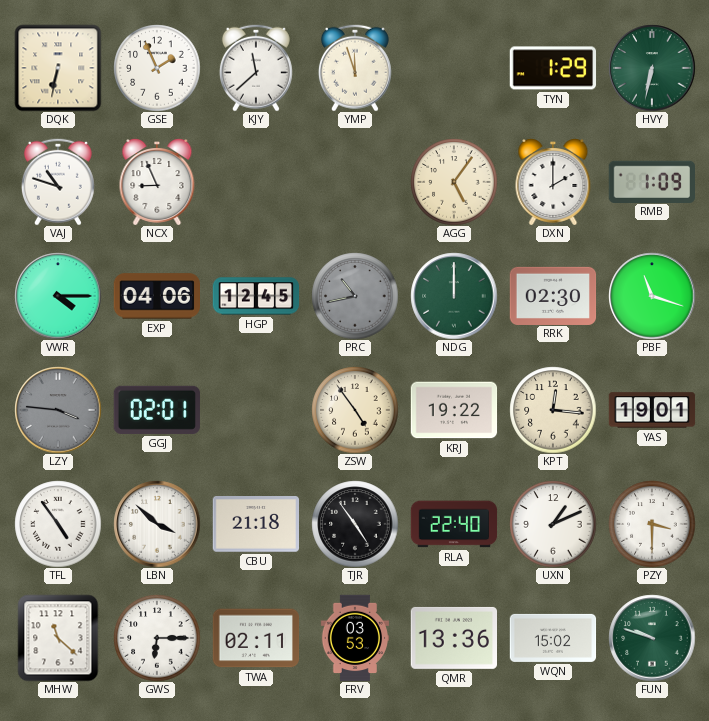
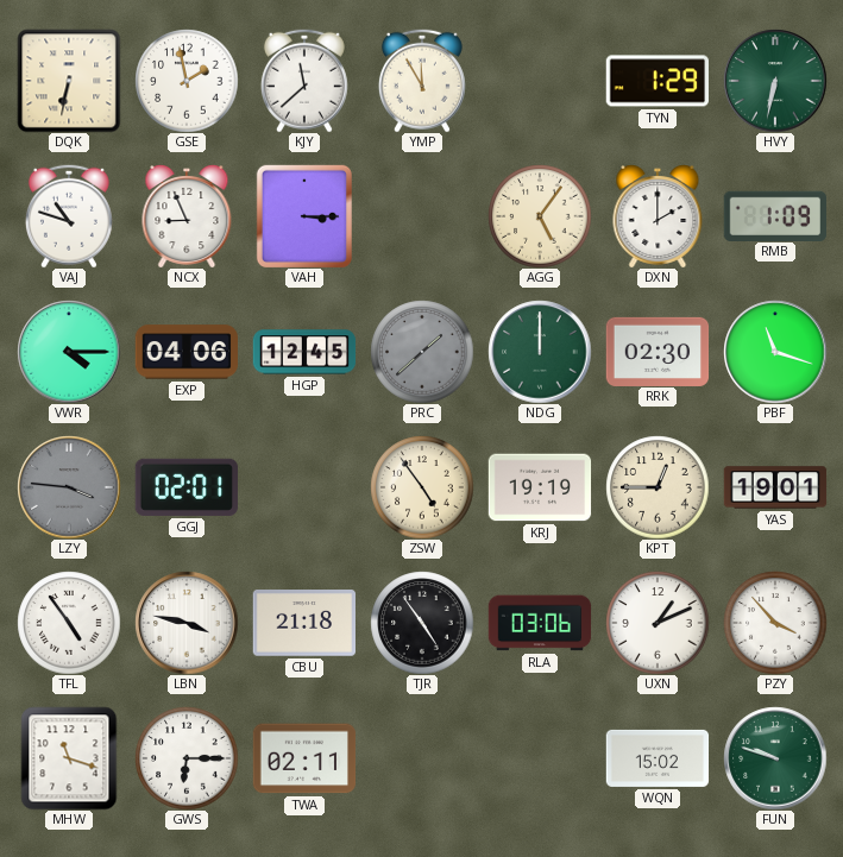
GSE: 1:56 -> 1:58
YMP: 11:57 -> 11:55
VAH: none -> 3:15
PRC: 10:43 -> 1:38
KRJ: 19:22 -> 19:19
KPT: 12:16 -> 12:45
LBN: 3:52 -> 3:47
RLA: 22:40 -> 03:06
PZY: 3:30 -> 3:53
MHW: 11:22 -> 11:18
FRV: 03:53 -> none
QMR: 13:36 -> none
